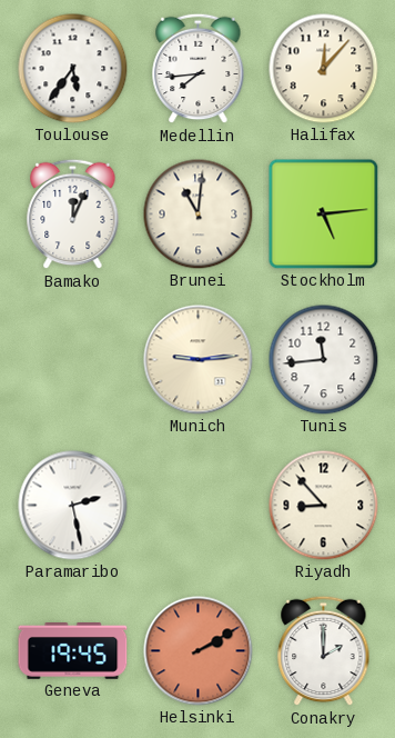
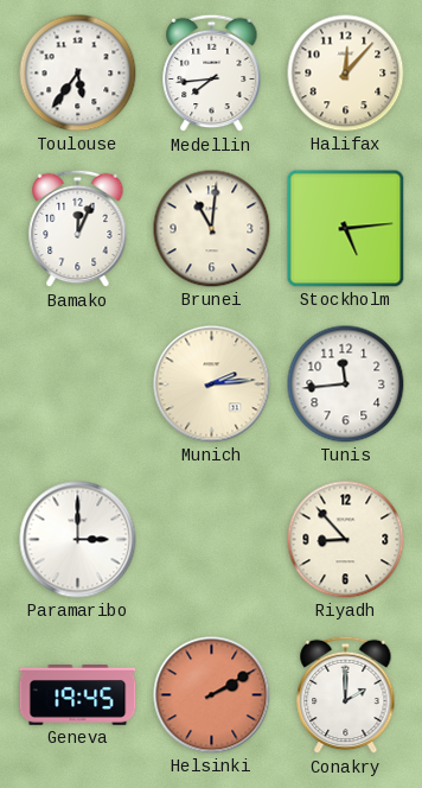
Munich: 9:14 -> 2:14
Paramaribo: 2:28 -> 3:00
